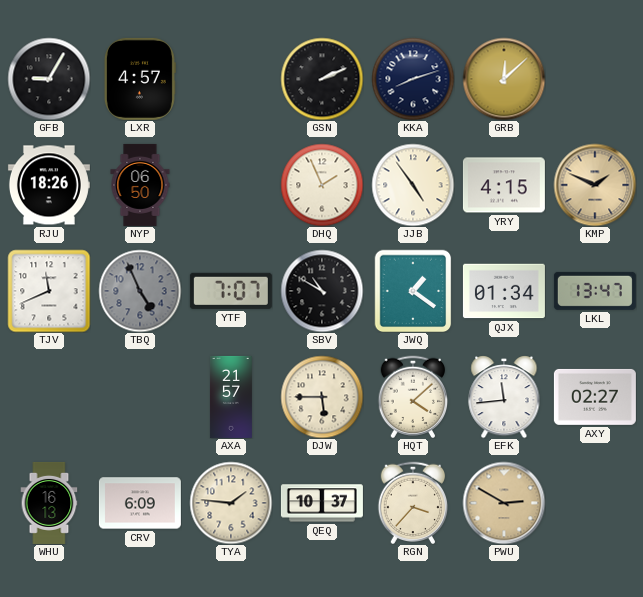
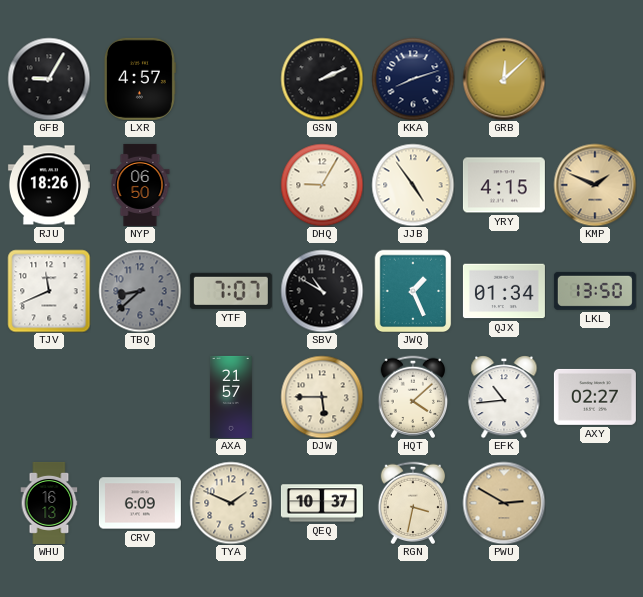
DHQ: 1:56 -> 9:05
TBQ: 4:56 -> 8:38
JWQ: 1:21 -> 1:26
LKL: 13:47 -> 13:50
EFK: 11:44 -> 10:44
TYA: 1:46 -> 1:49
RGN: 3:37 -> 3:32
